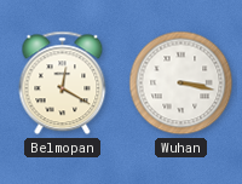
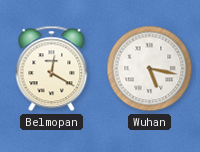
Wuhan: 3:17 -> 5:17
